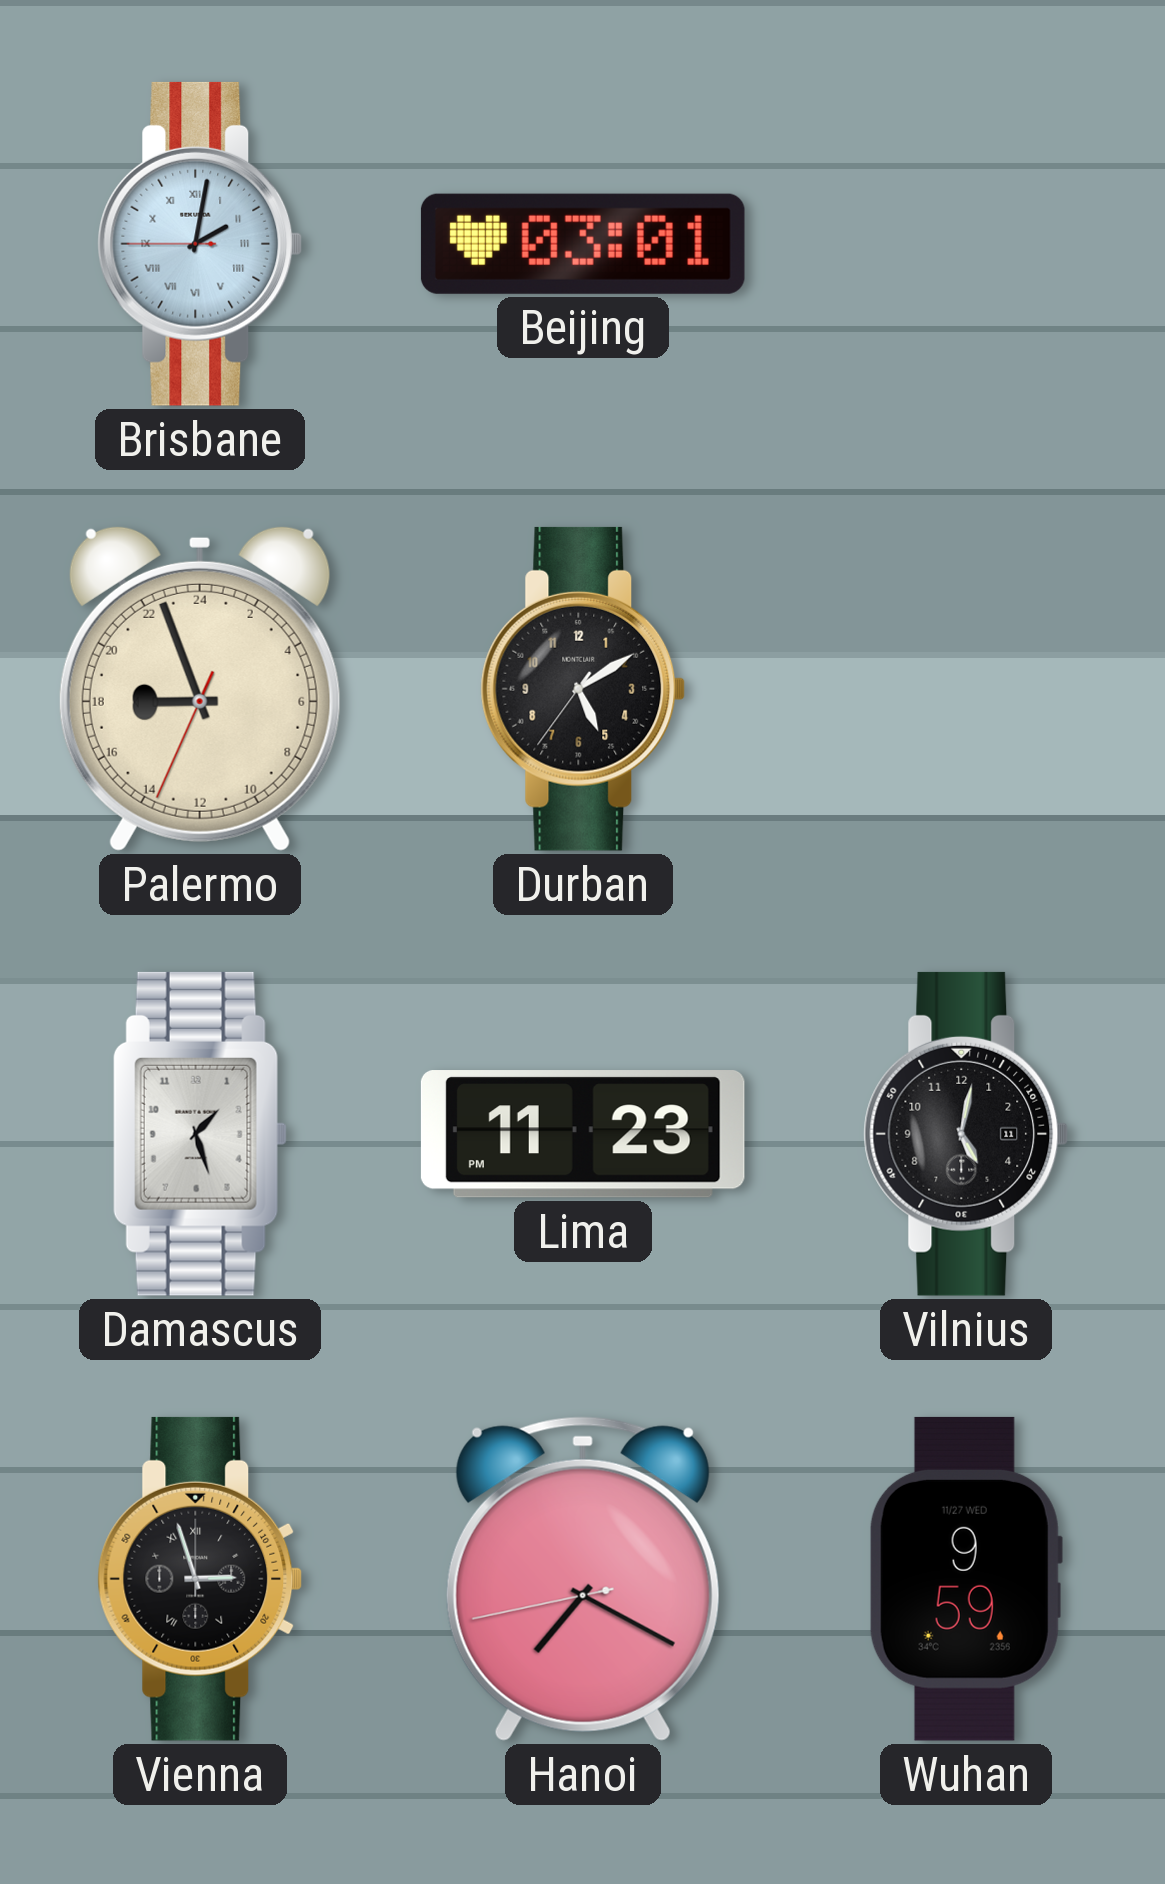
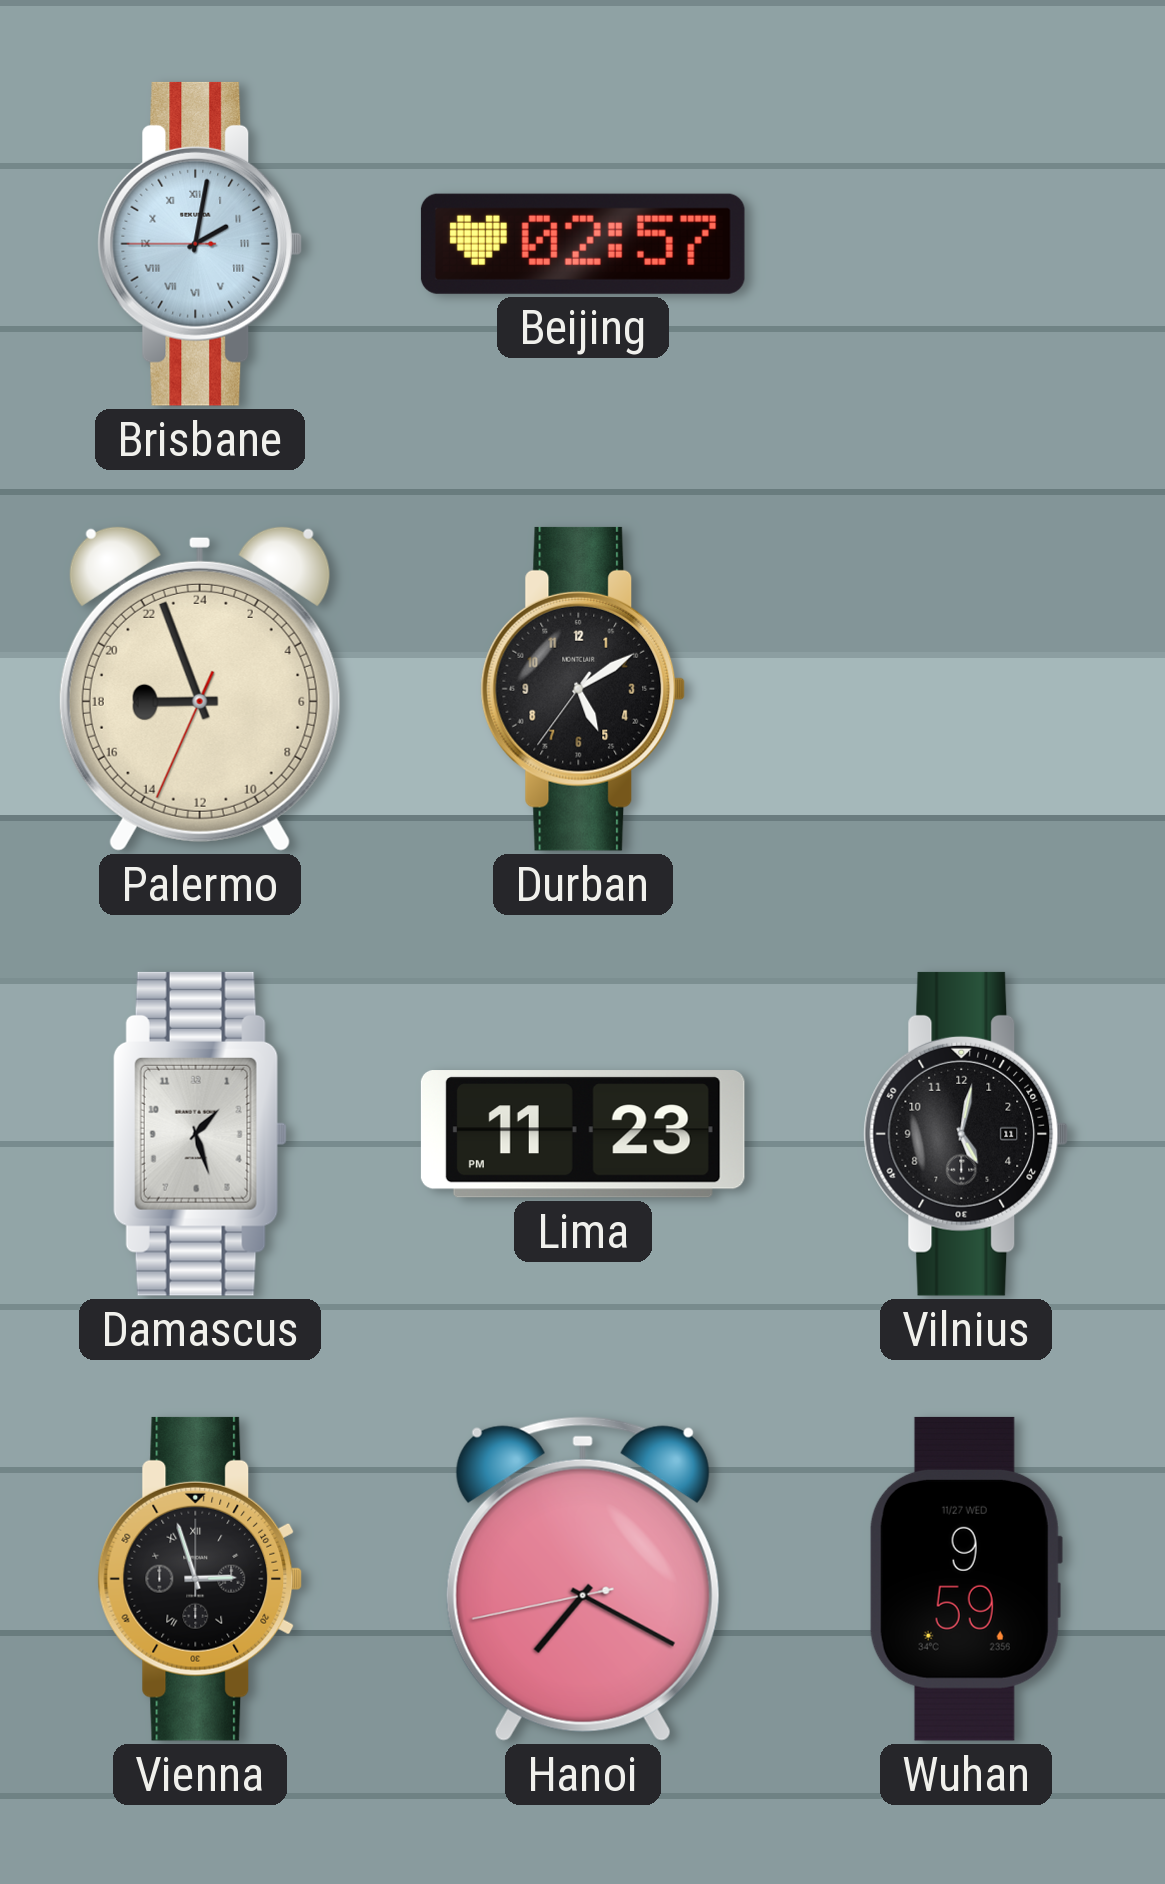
Beijing: 03:01 -> 02:57
